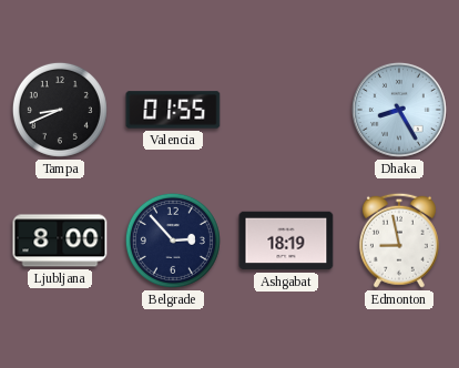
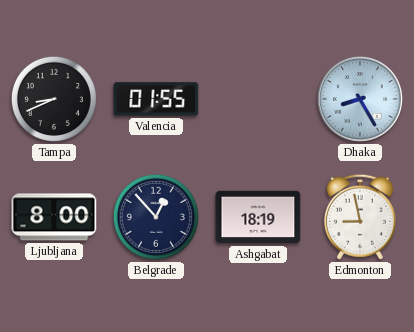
Belgrade: 2:53 -> 12:53
